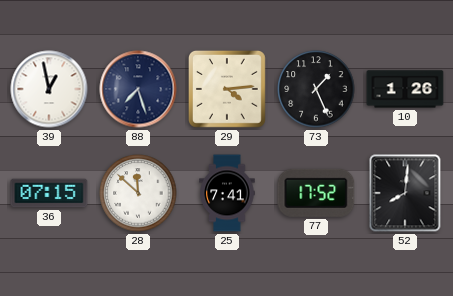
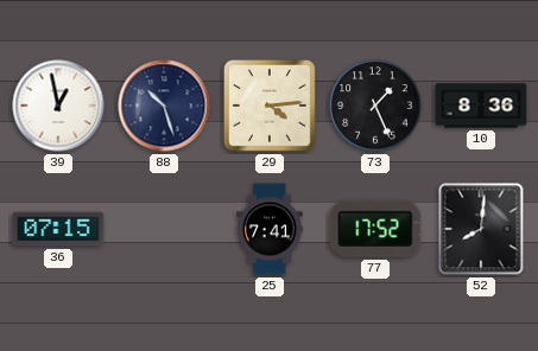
88: 7:27 -> 10:27
10: 1:26 -> 8:36
28: 11:52 -> none
